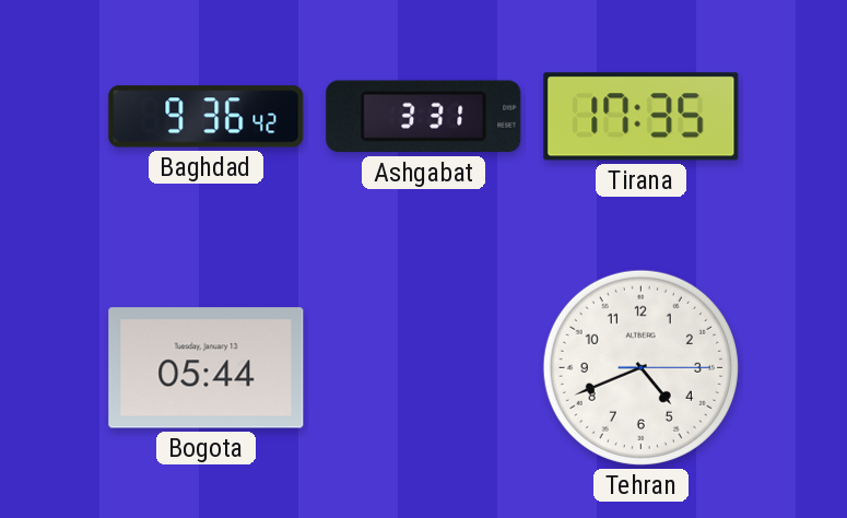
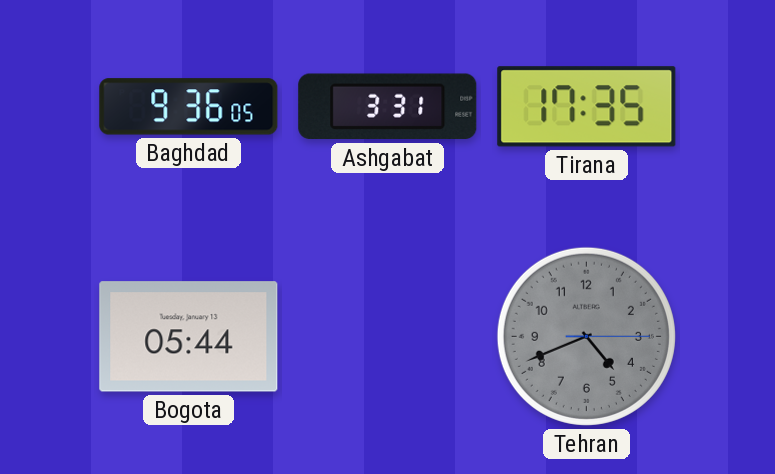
Baghdad: 9:36:42 -> 9:36:05
Tehran dial: white -> grey
